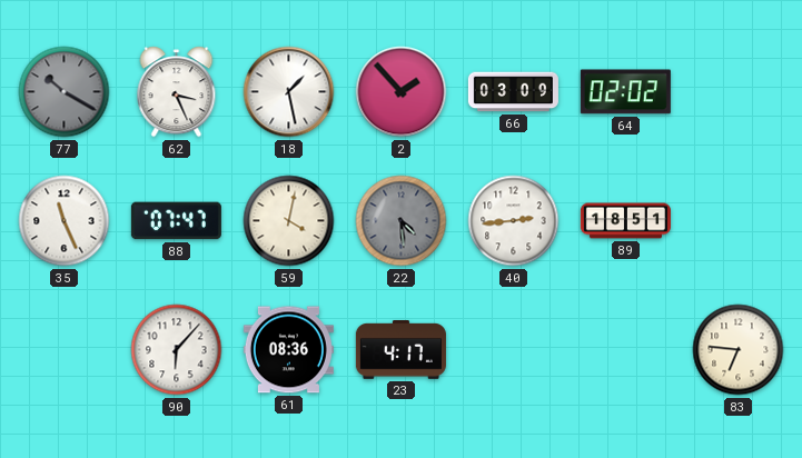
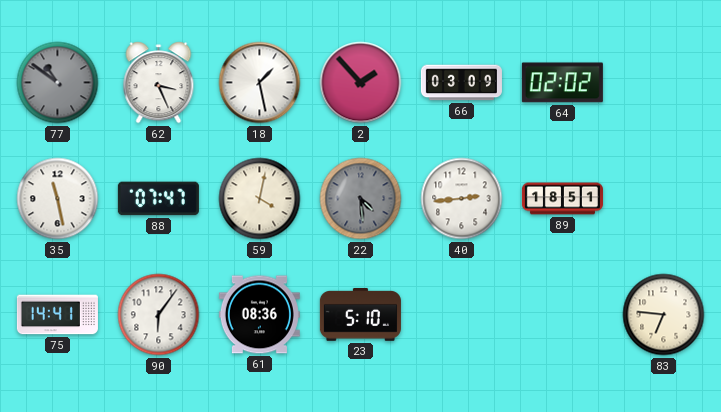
77: 10:20 -> 10:51
35: 11:26 -> 11:28
75: none -> 14:41
90: 6:07 -> 6:06
23: 4:17 -> 5:10
